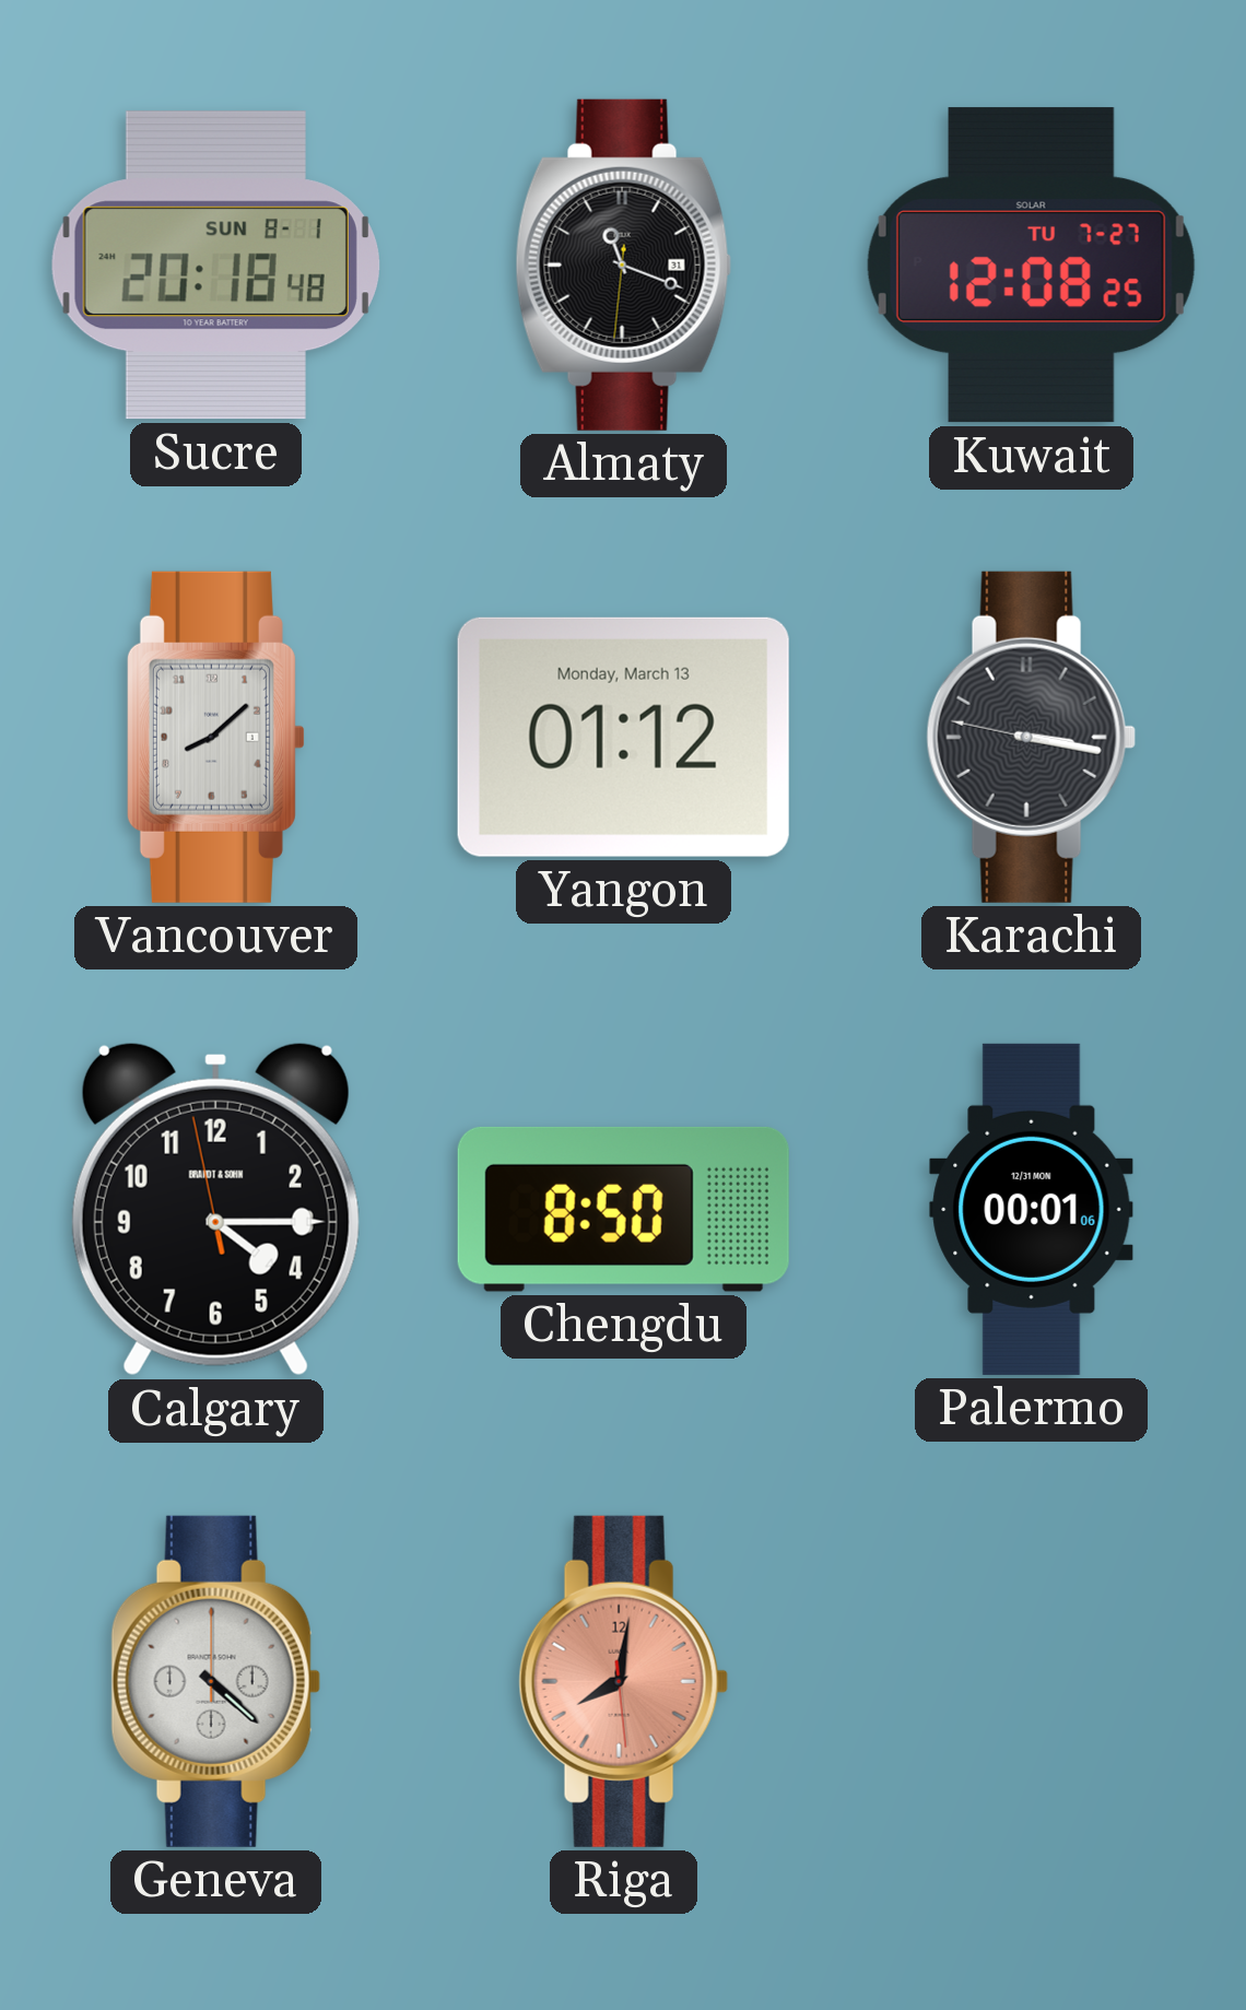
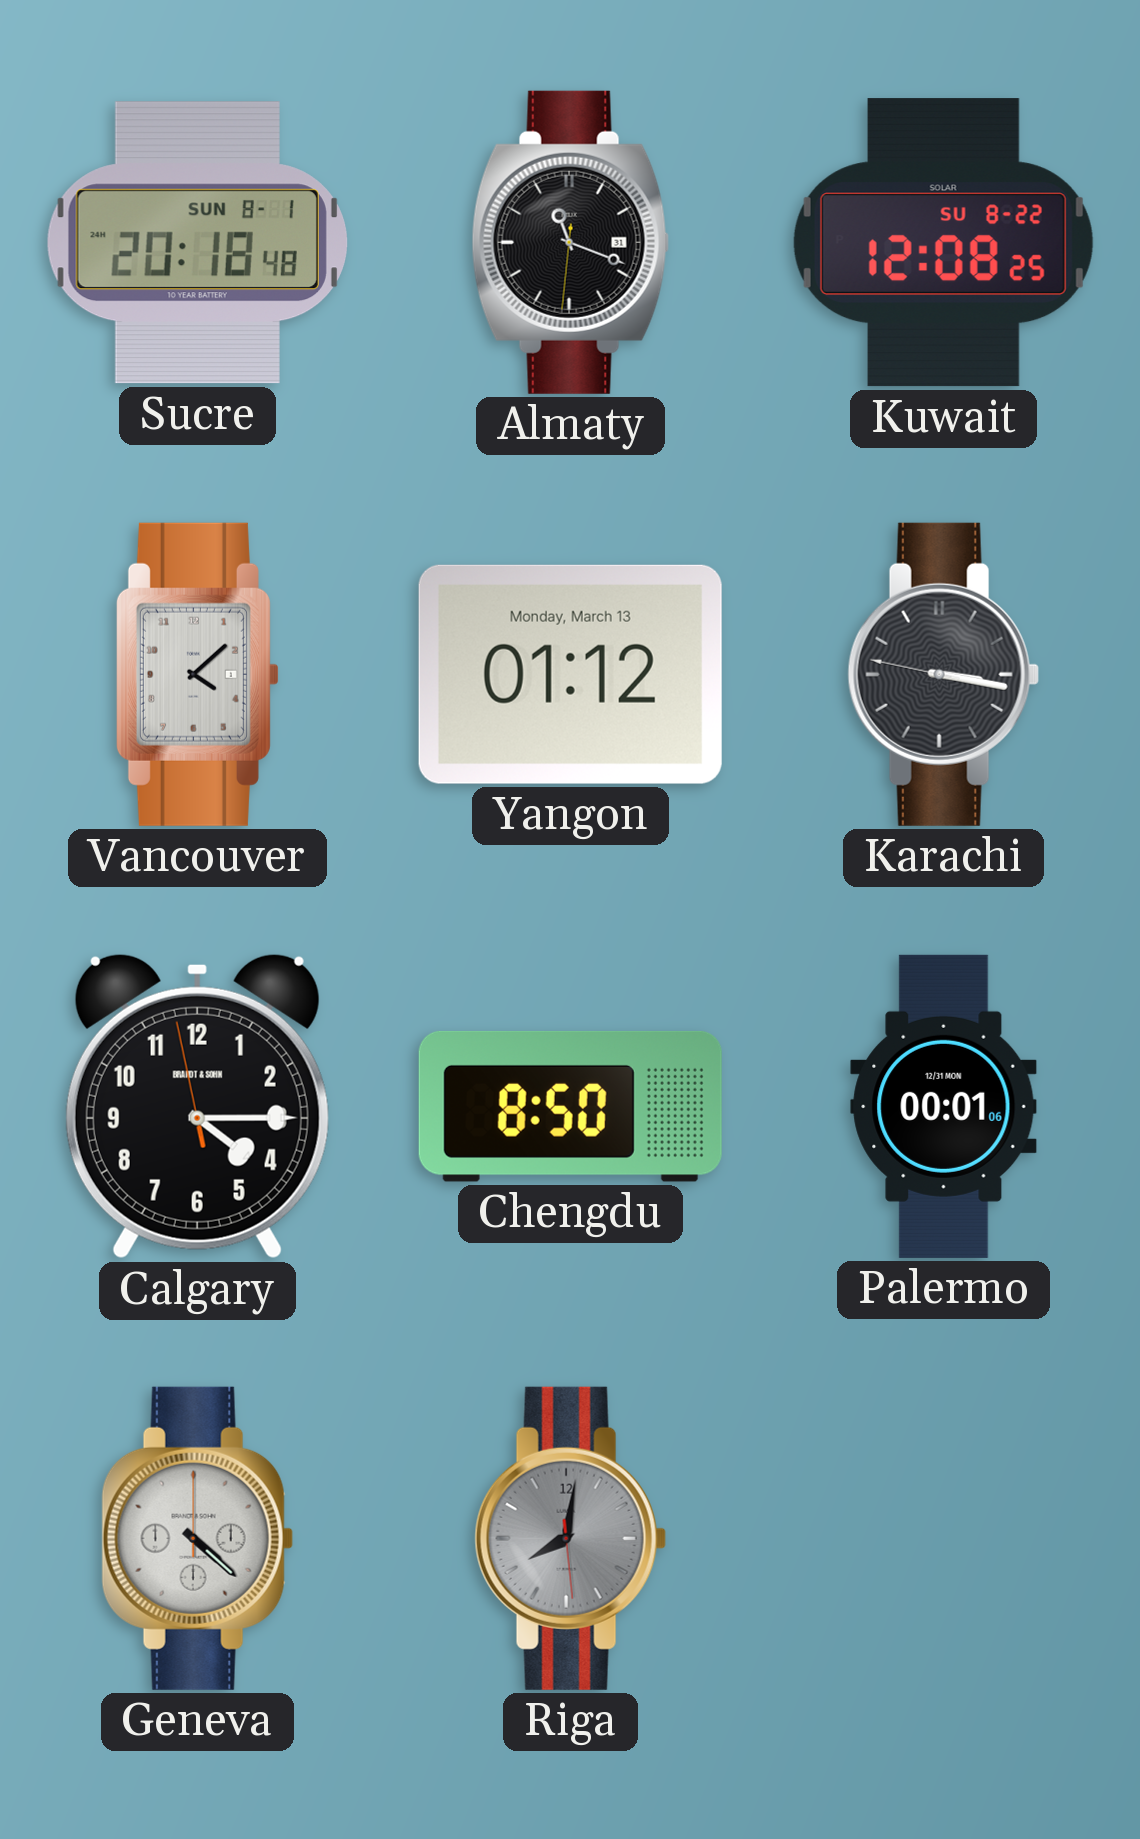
Kuwait date: TU 7-27 -> SU 8-22
Vancouver: 8:08 -> 4:08
Riga dial: salmon -> grey
